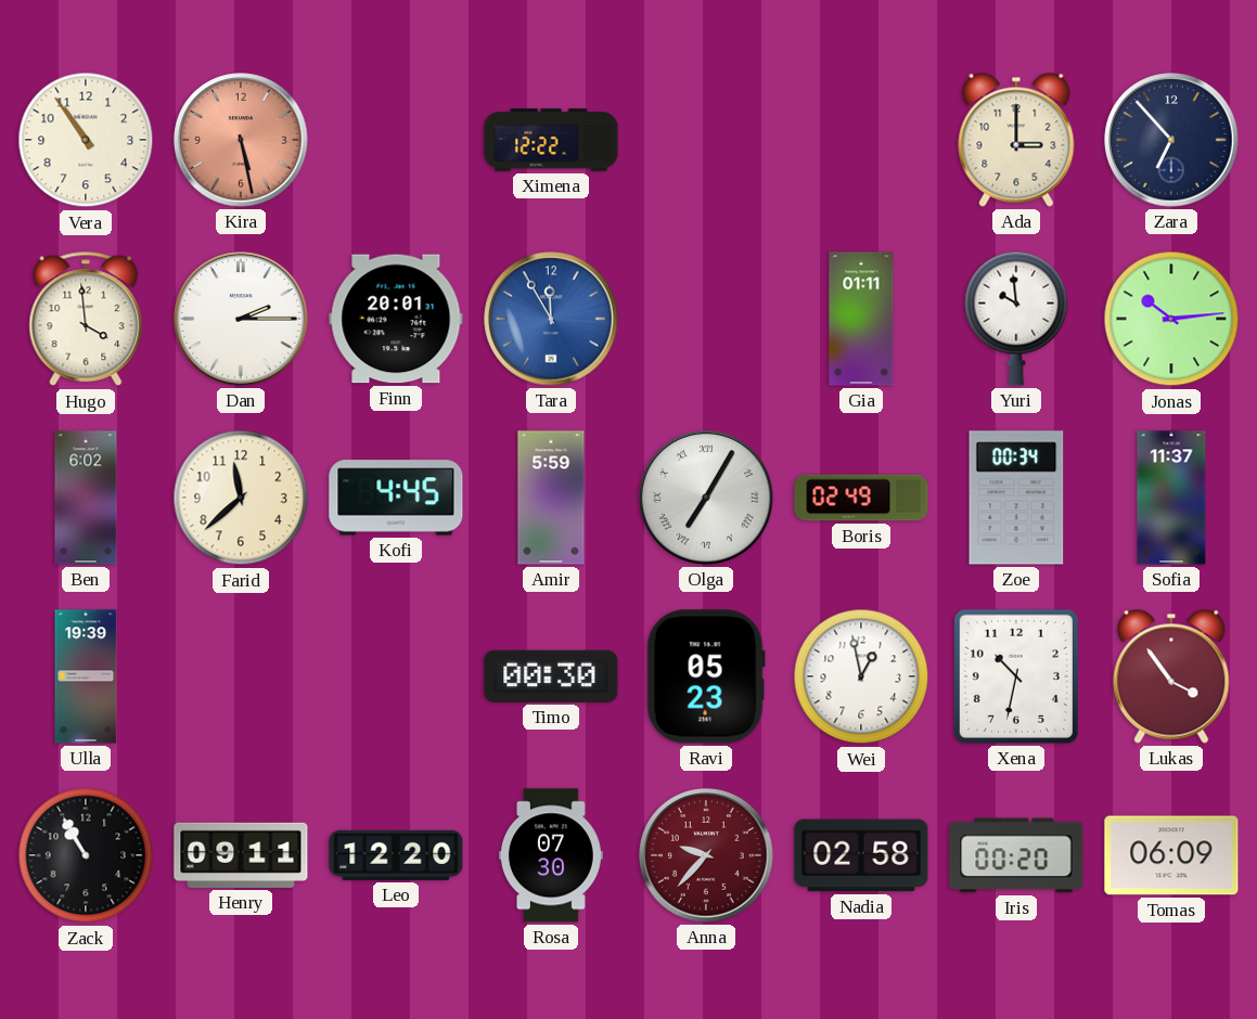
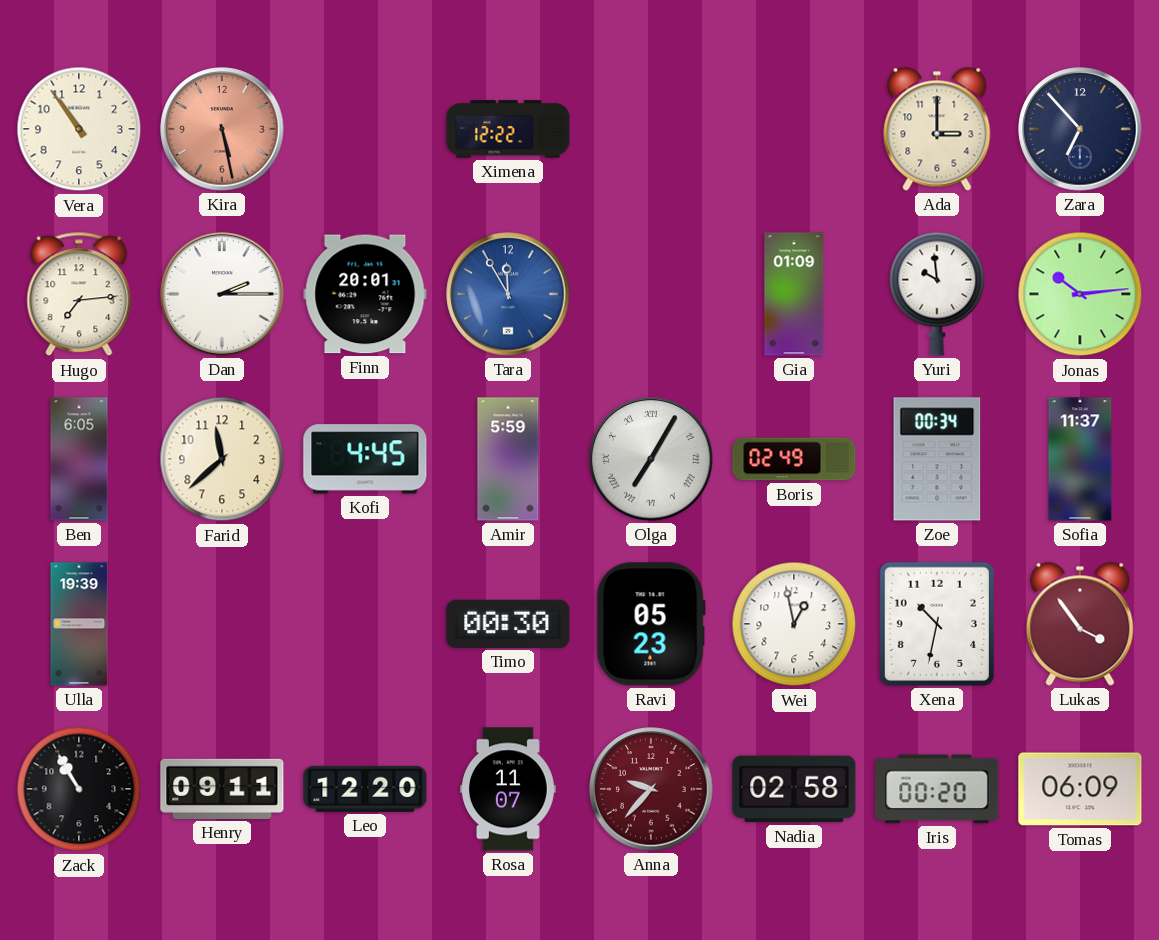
Hugo: 3:59 -> 7:14
Gia: 01:11 -> 01:09
Ben: 6:02 -> 6:05
Rosa: 07:30 -> 11:07
